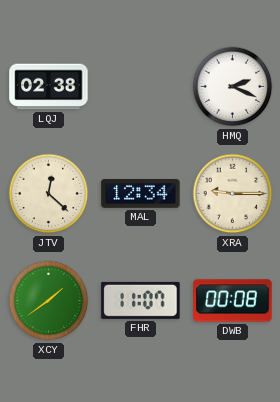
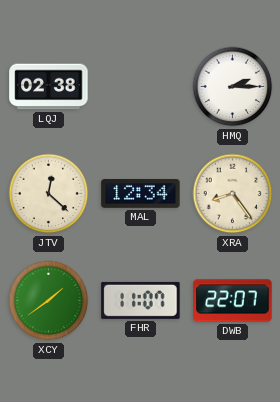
HMQ: 2:19 -> 2:15
XRA: 9:15 -> 8:24
DWB: 00:08 -> 22:07
